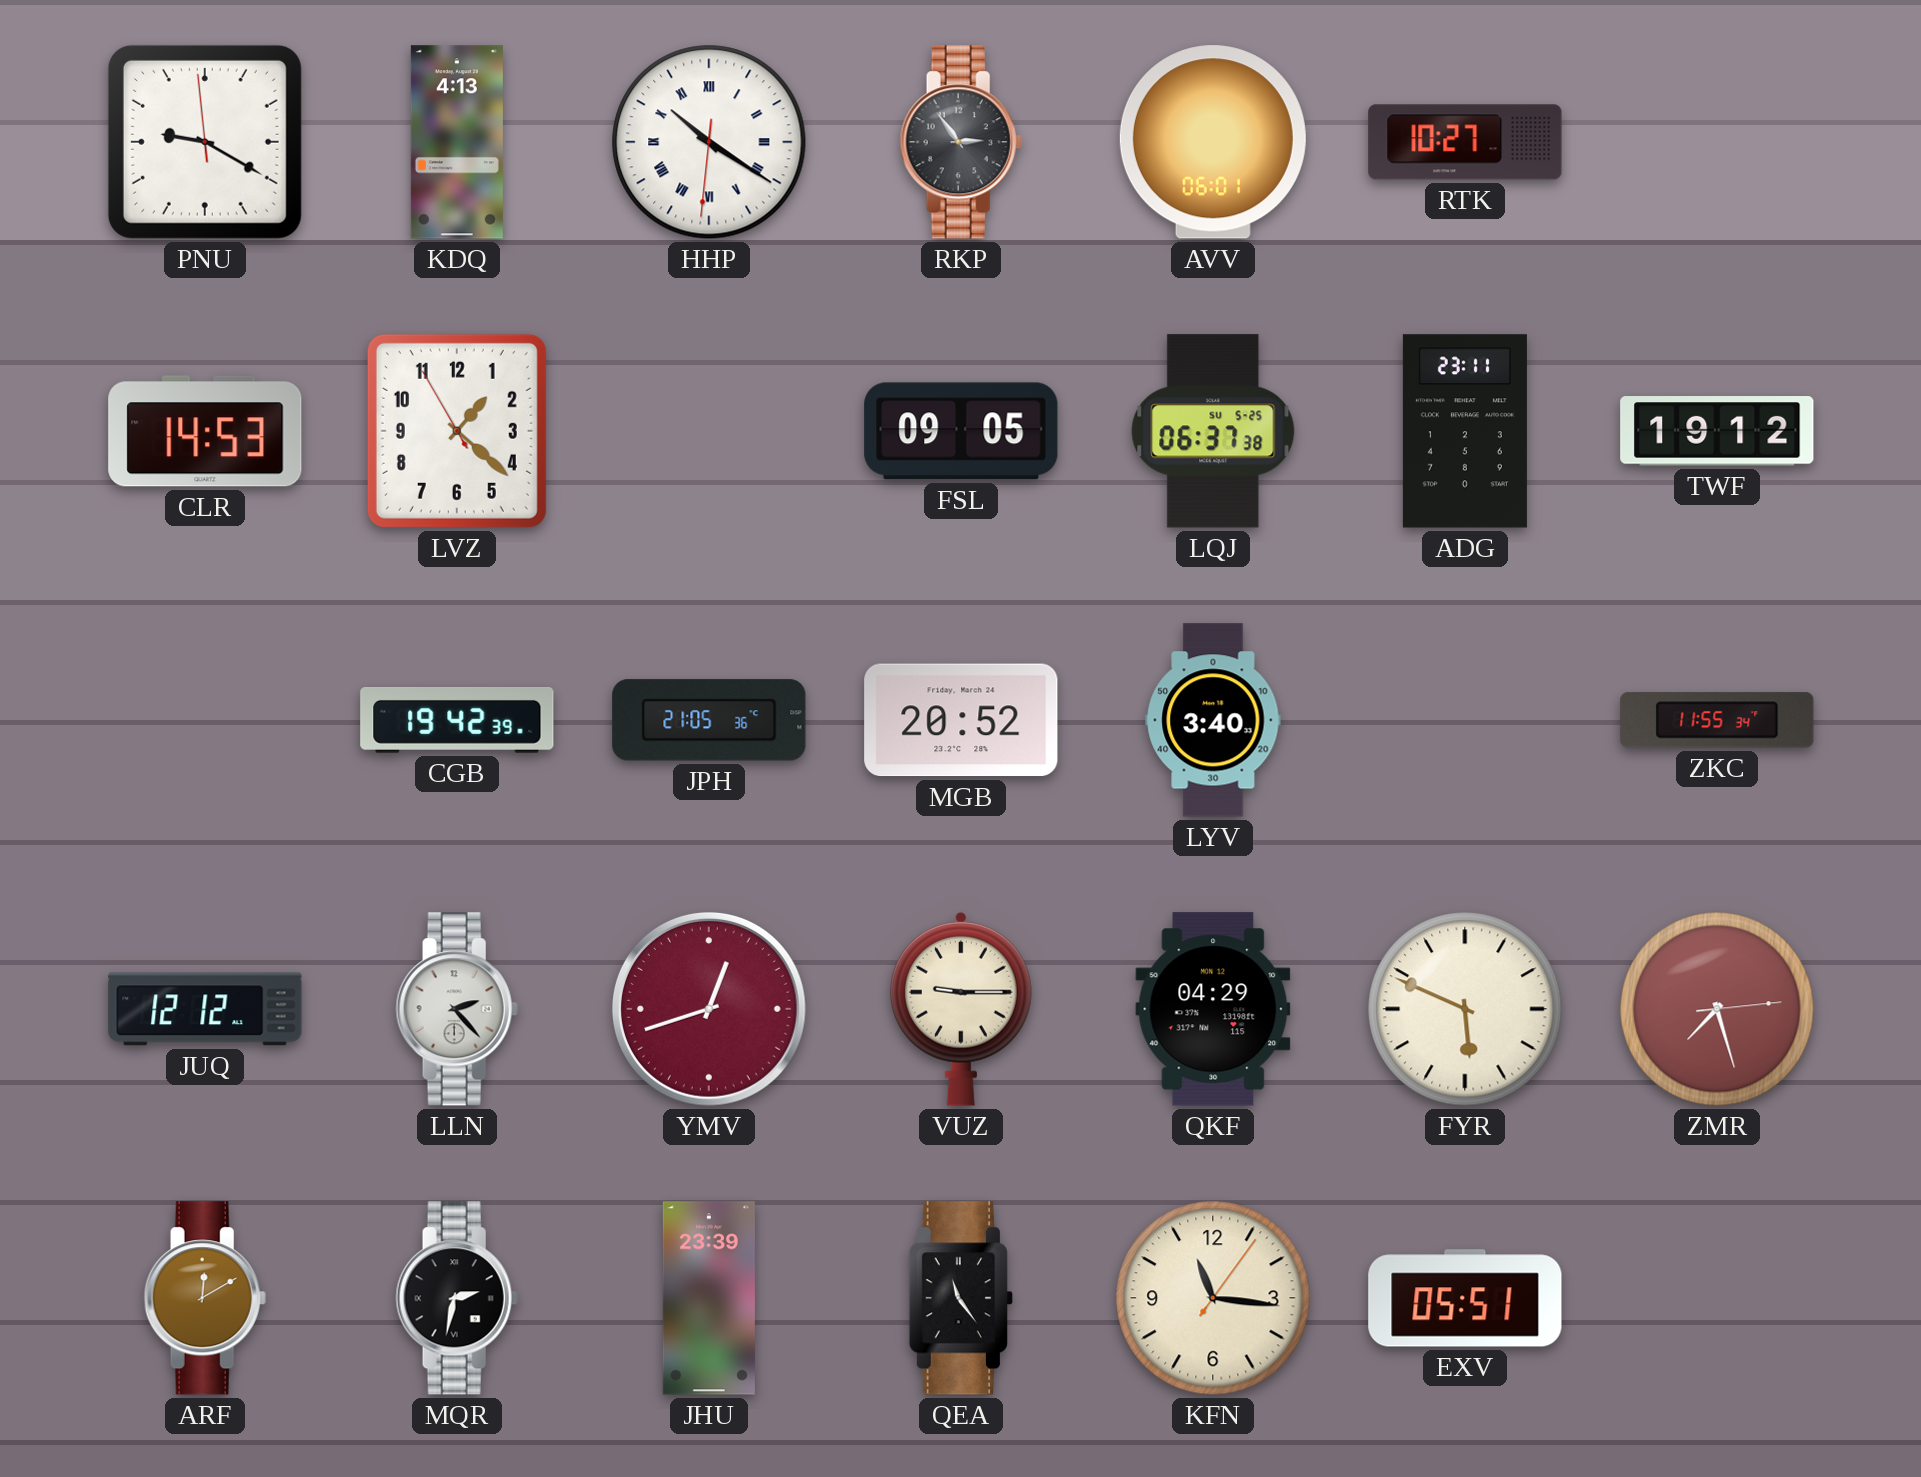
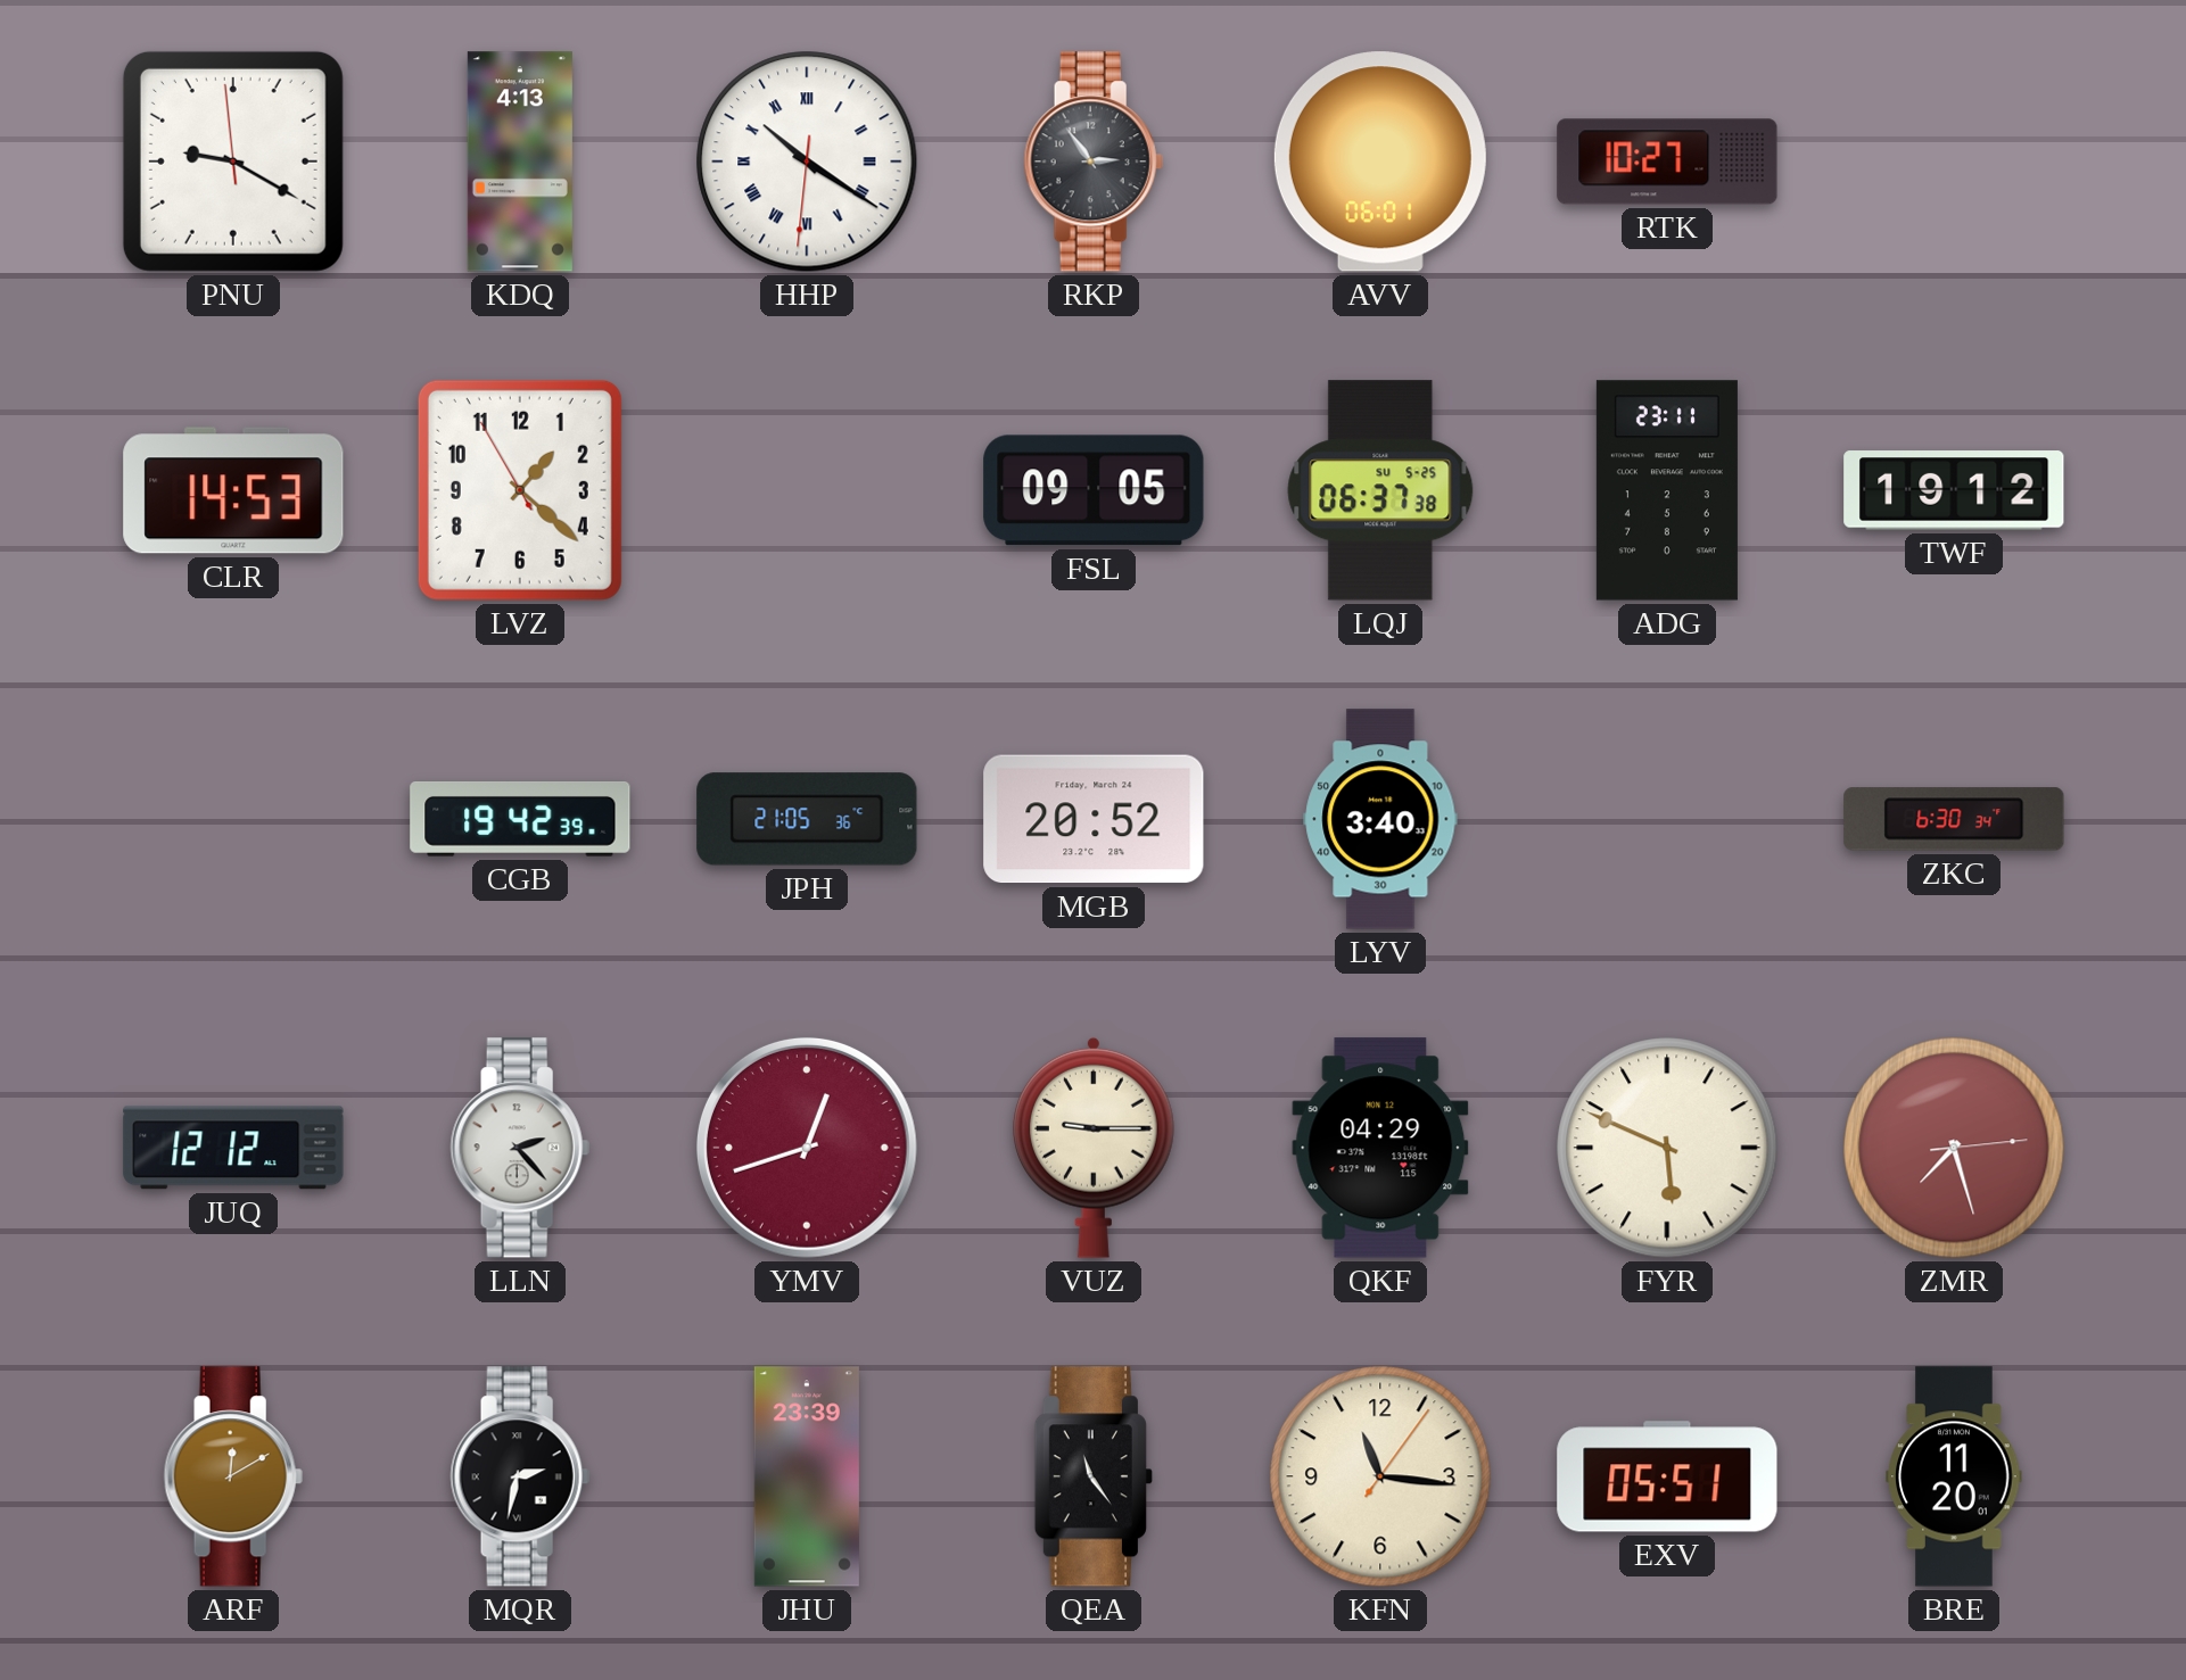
ZKC: 11:55 -> 6:30
BRE: none -> 11:20
